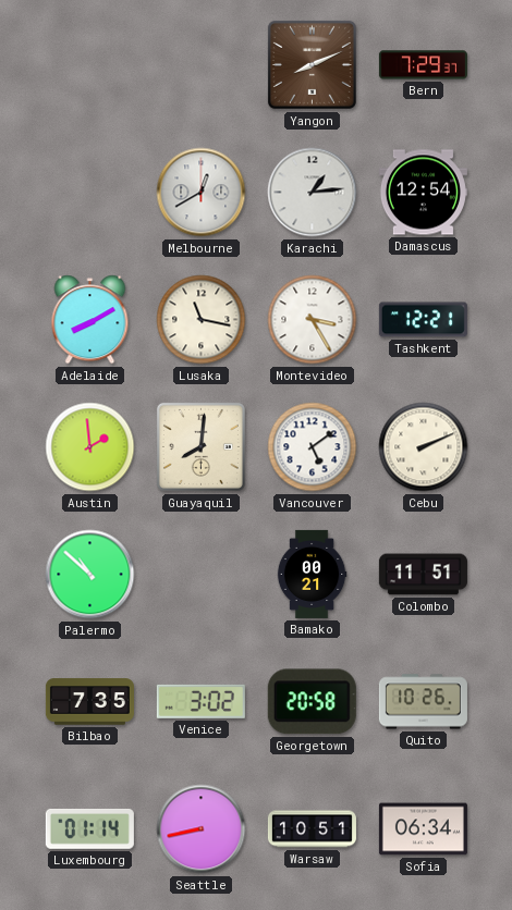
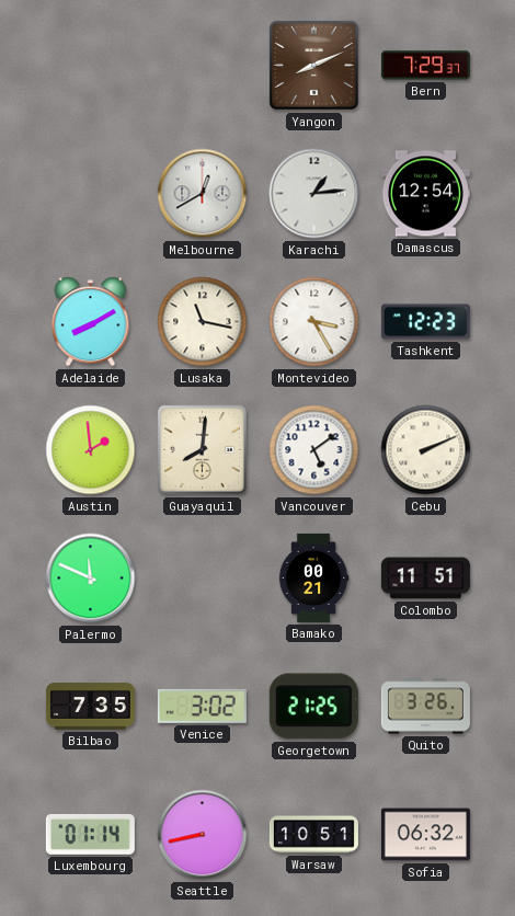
Tashkent: 12:21 -> 12:23
Palermo: 10:52 -> 11:49
Georgetown: 20:58 -> 21:25
Quito: 10:26 -> 3:26
Sofia: 06:34 -> 06:32
